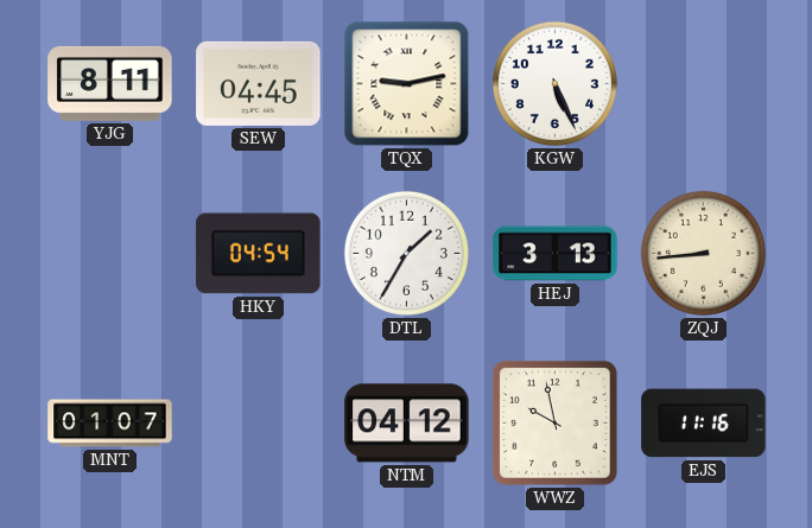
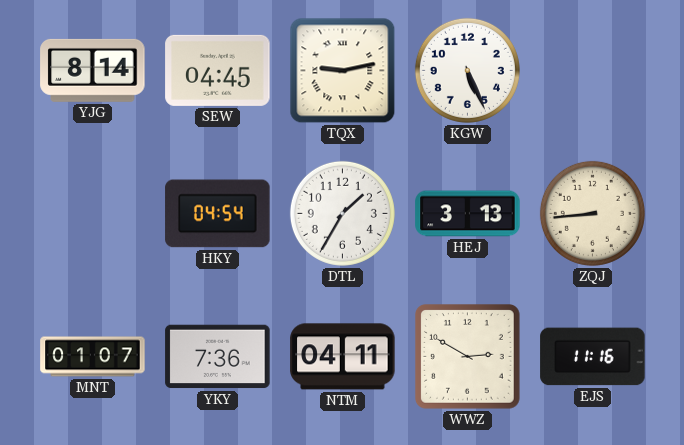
YJG: 8:11 -> 8:14
YKY: none -> 7:36
NTM: 04:12 -> 04:11
WWZ: 9:58 -> 2:50
